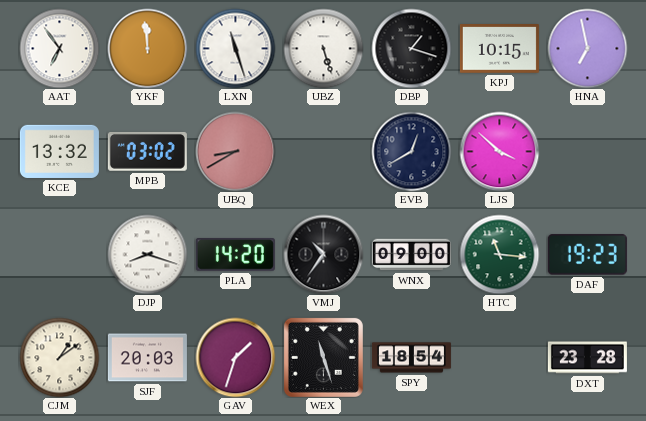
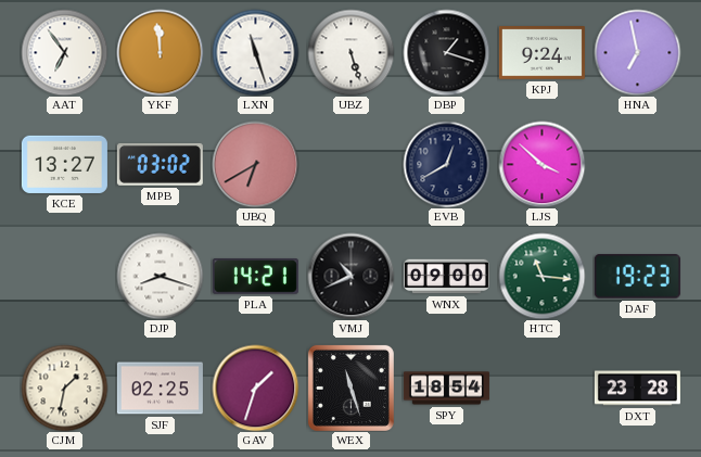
KPJ: 10:15 -> 9:24
KCE: 13:32 -> 13:27
UBQ: 8:40 -> 6:40
PLA: 14:20 -> 14:21
VMJ: 10:36 -> 10:41
CJM: 1:09 -> 1:32
SJF: 20:03 -> 02:25
